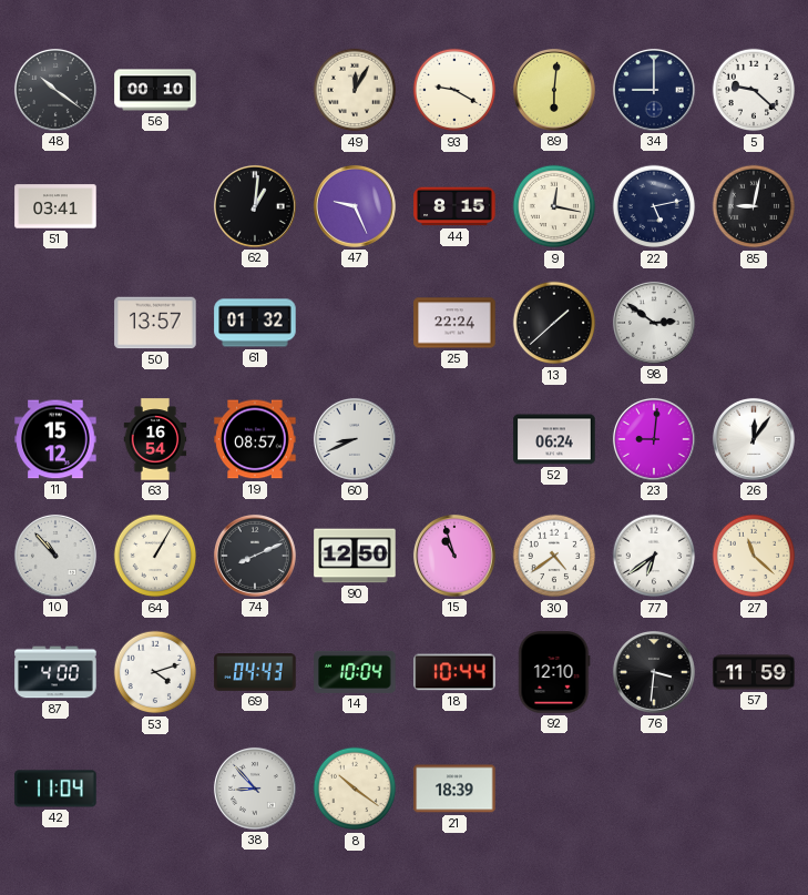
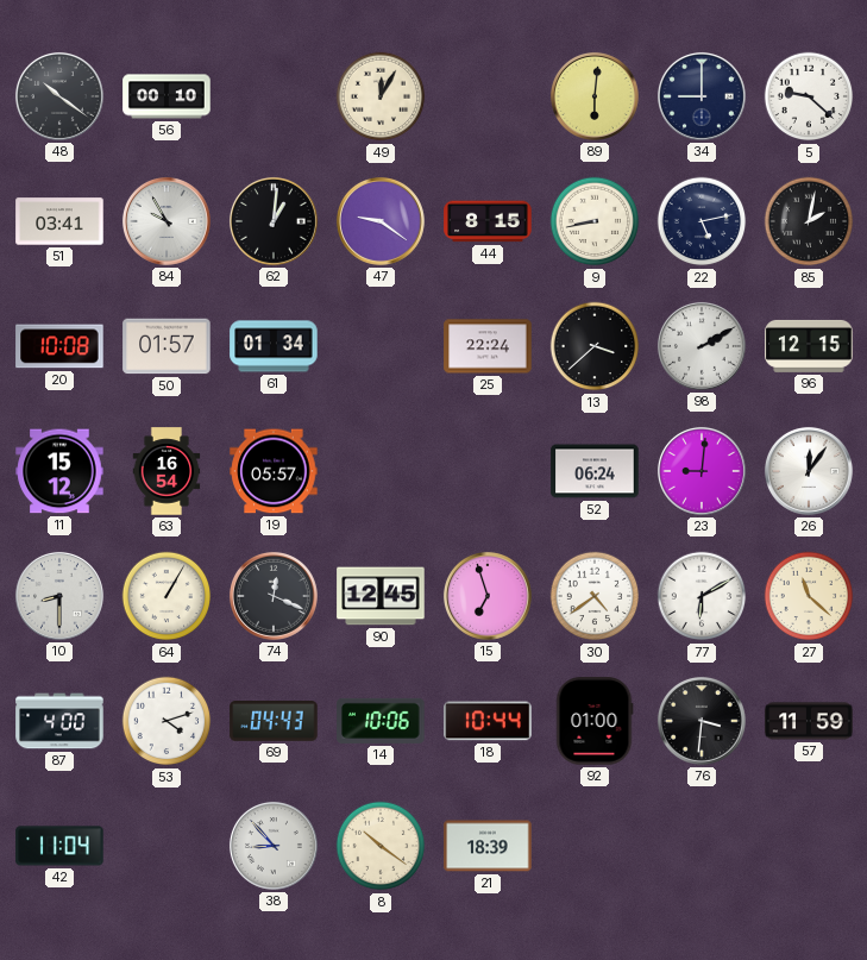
93: 9:20 -> none
84: none -> 9:55
47: 9:26 -> 9:21
9: 12:17 -> 8:43
85: 9:02 -> 2:02
20: none -> 10:08
50: 13:57 -> 01:57
61: 01:32 -> 01:34
13: 1:38 -> 3:38
98: 2:51 -> 2:10
96: none -> 12:15
19: 08:57 -> 05:57
60: 8:41 -> none
10: 10:53 -> 8:30
74: 8:11 -> 12:19
90: 12:50 -> 12:45
15: 10:57 -> 6:57
77: 6:39 -> 6:10
14: 10:04 -> 10:06
92: 12:10 -> 01:00
